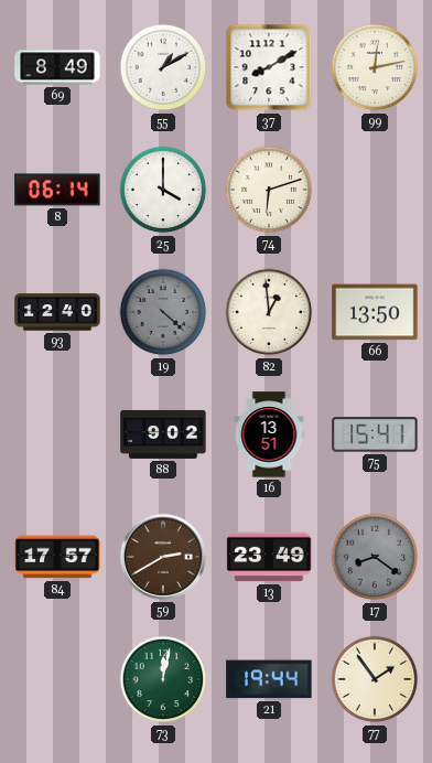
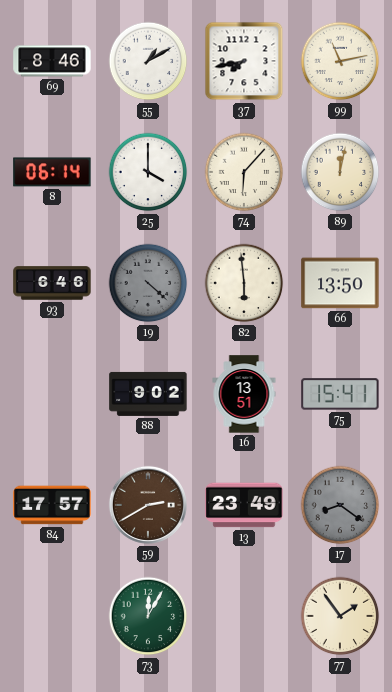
69: 8:49 -> 8:46
37: 8:10 -> 7:43
99: 12:13 -> 11:13
74: 6:12 -> 6:07
89: none -> 12:02
93: 12:40 -> 6:46
82: 12:59 -> 5:59
73: 12:02 -> 12:05
21: 19:44 -> none
